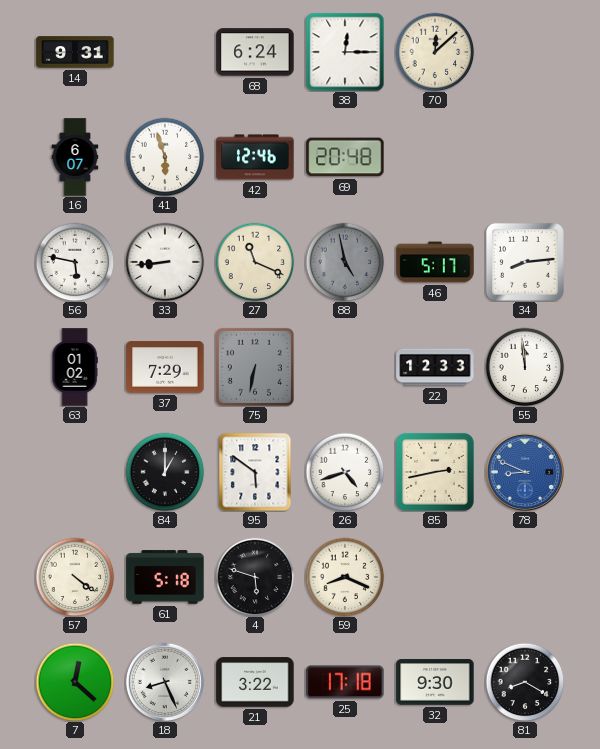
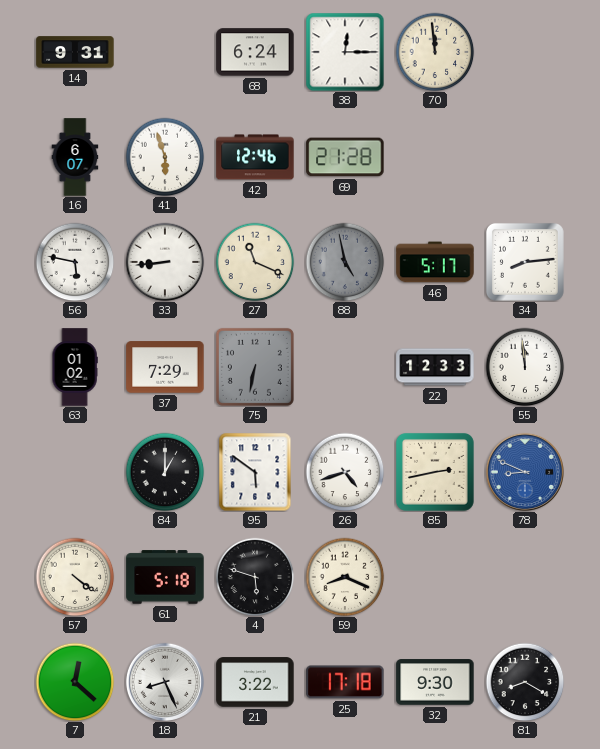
70: 12:08 -> 11:59
69: 20:48 -> 21:28
